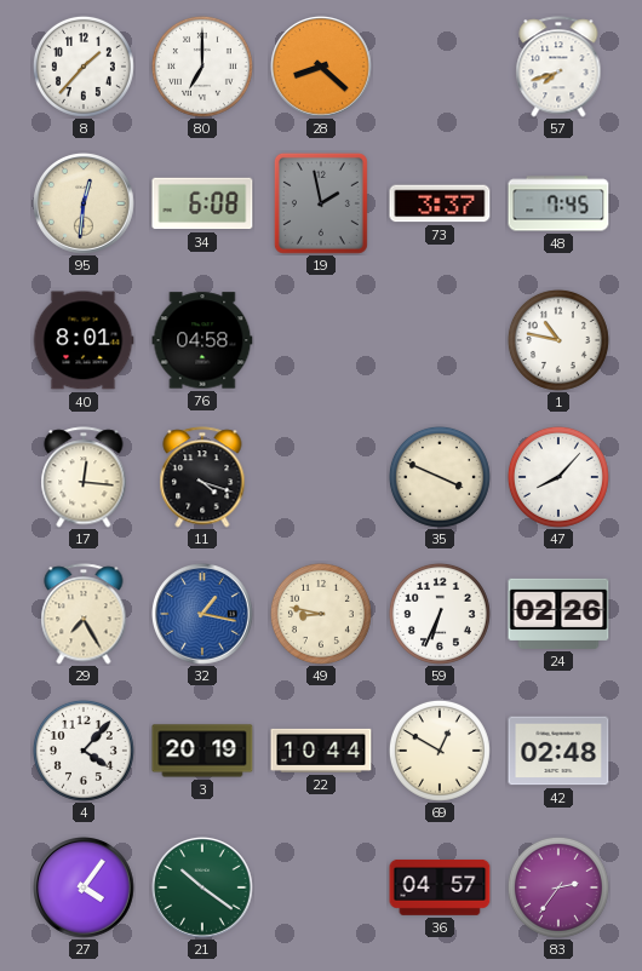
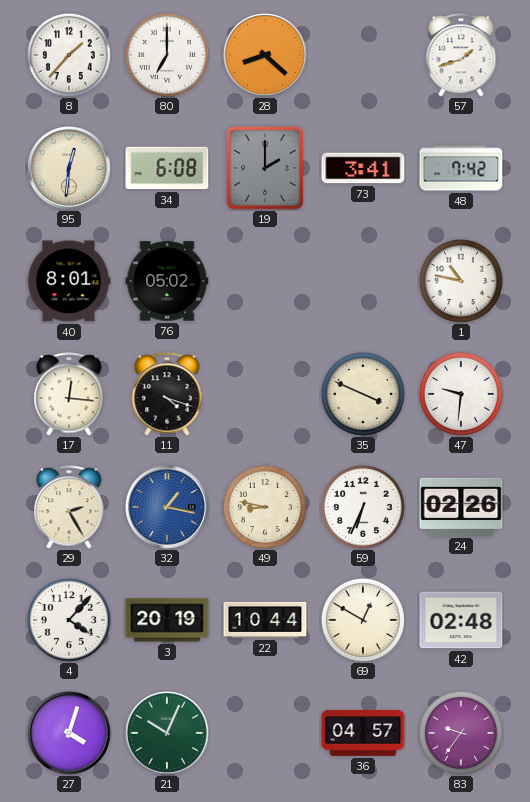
57: 7:42 -> 1:42
19: 1:58 -> 2:00
73: 3:37 -> 3:41
48: 7:45 -> 7:42
76: 04:58 -> 05:02
47: 8:07 -> 9:31
29: 7:25 -> 2:25
27: 4:06 -> 4:03
21: 10:21 -> 10:04
83: 2:36 -> 9:36
